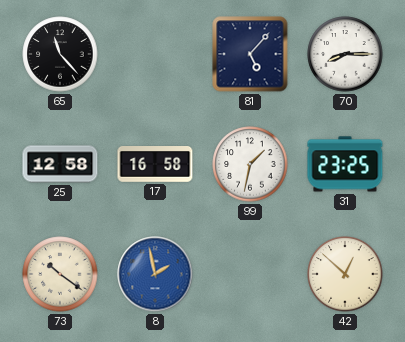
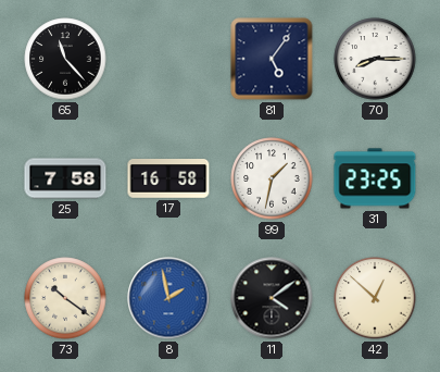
81: 5:07 -> 5:06
25: 12:58 -> 7:58
11: none -> 4:09
